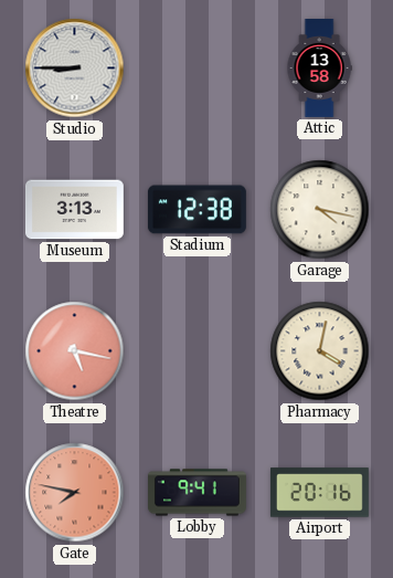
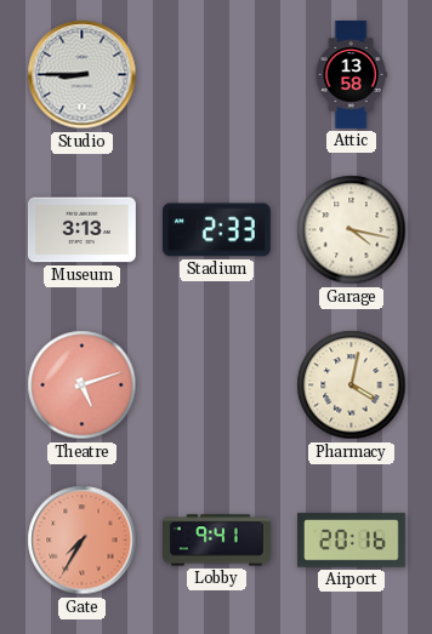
Stadium: 12:38 -> 2:33
Theatre: 5:17 -> 5:12
Gate: 7:47 -> 7:35
